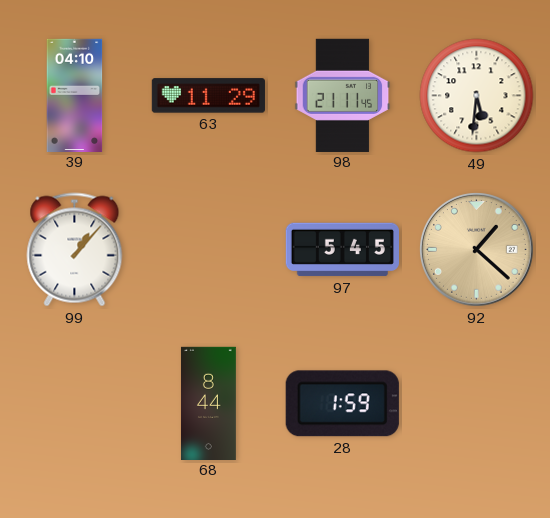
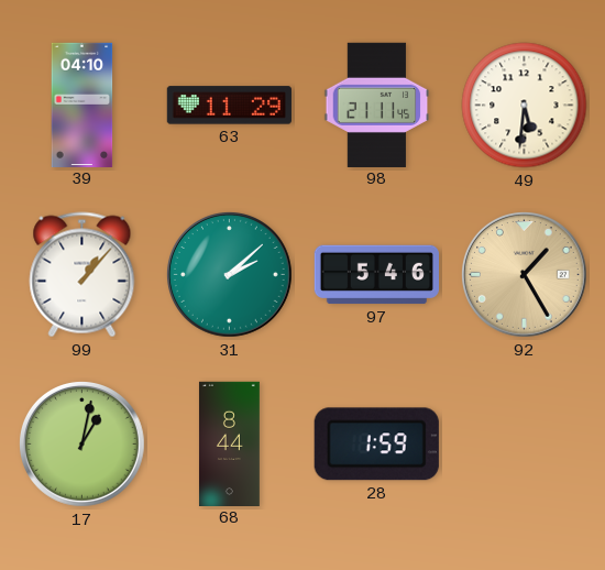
31: none -> 2:08
97: 5:45 -> 5:46
92: 1:22 -> 1:25
17: none -> 1:02
